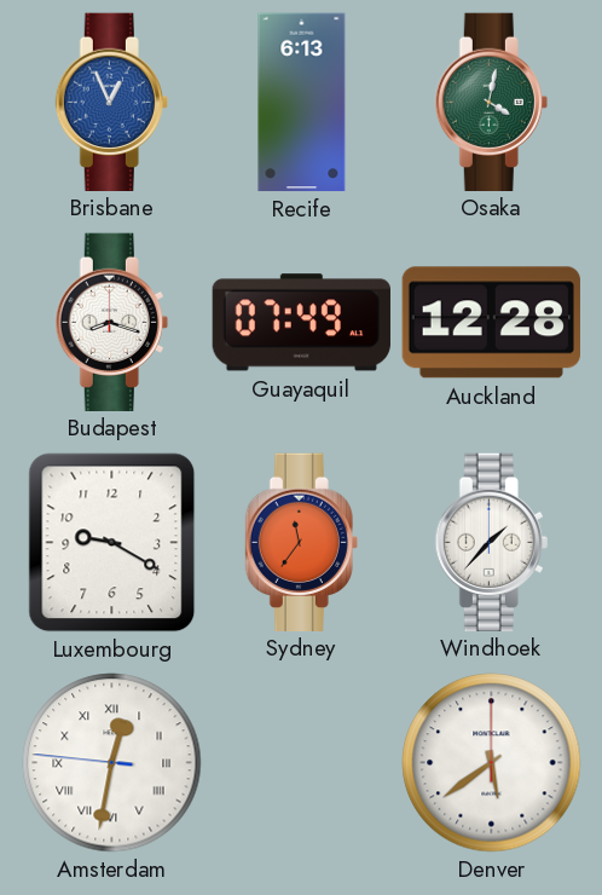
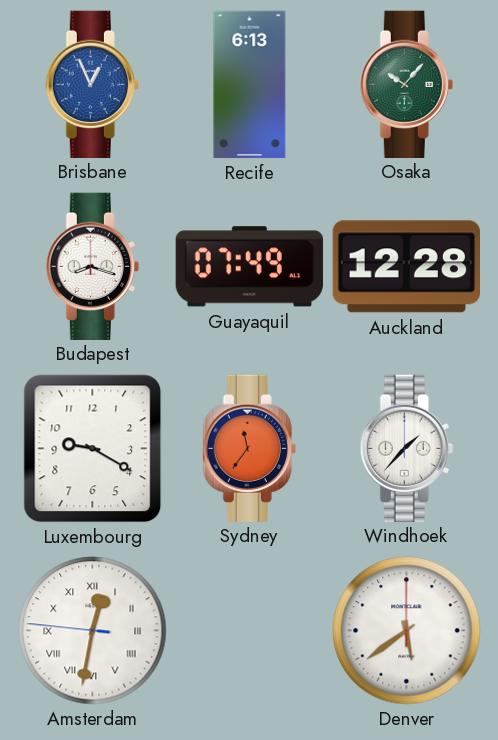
Osaka: 4:02 -> 10:07
